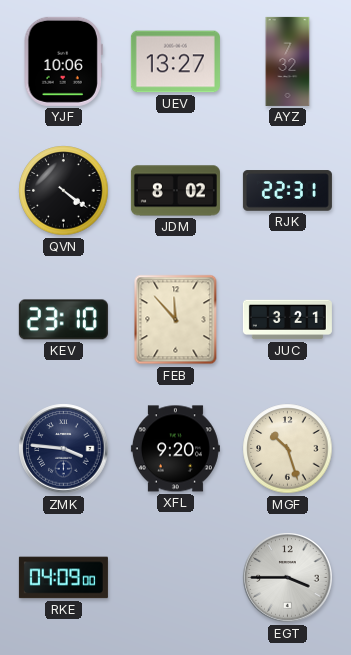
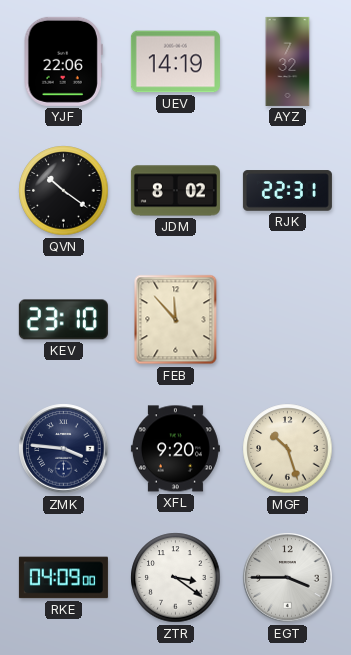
YJF: 10:06 -> 22:06
UEV: 13:27 -> 14:19
QVN: 4:21 -> 10:21
JUC: 3:21 -> none
ZTR: none -> 3:21
